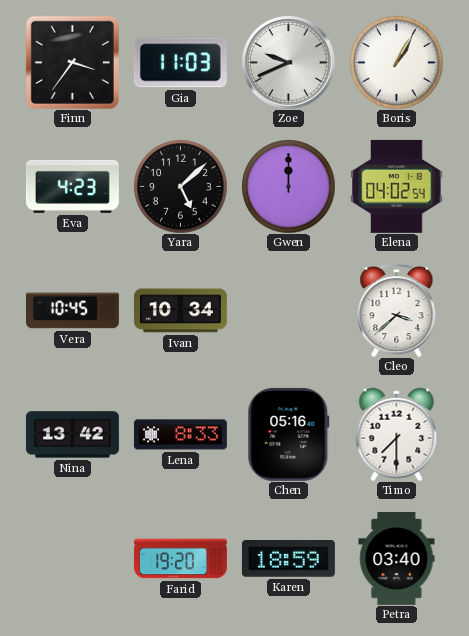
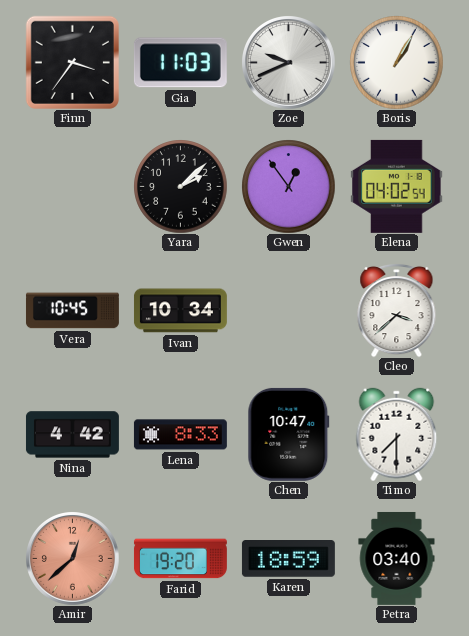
Eva: 4:23 -> none
Yara: 5:08 -> 2:08
Gwen: 12:00 -> 12:54
Nina: 13:42 -> 4:42
Chen: 05:16 -> 10:47
Amir: none -> 12:38
